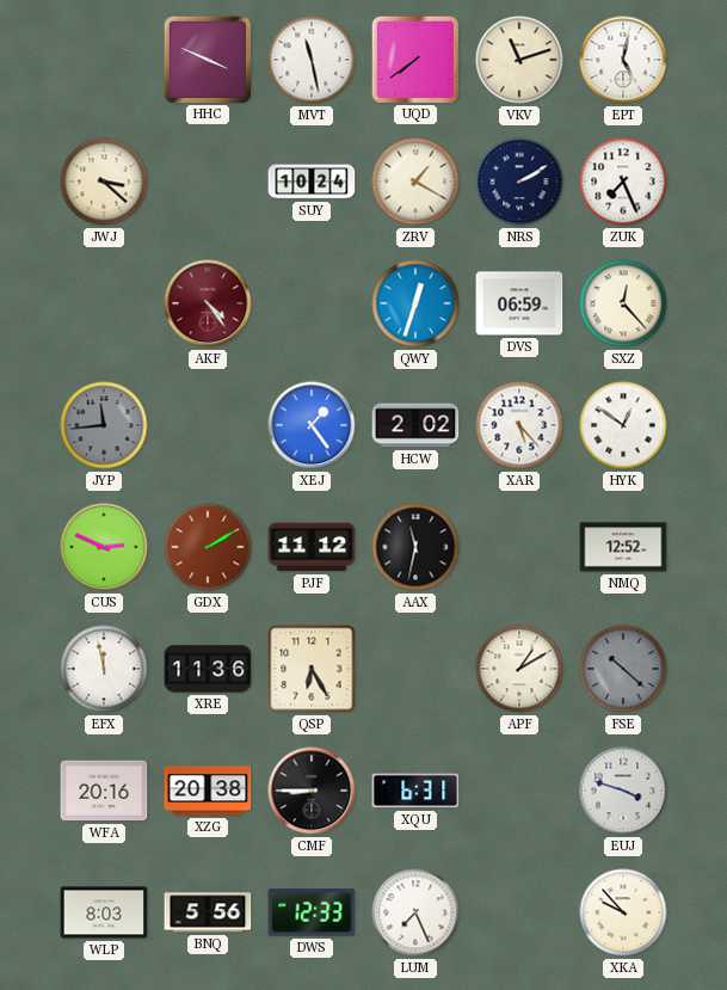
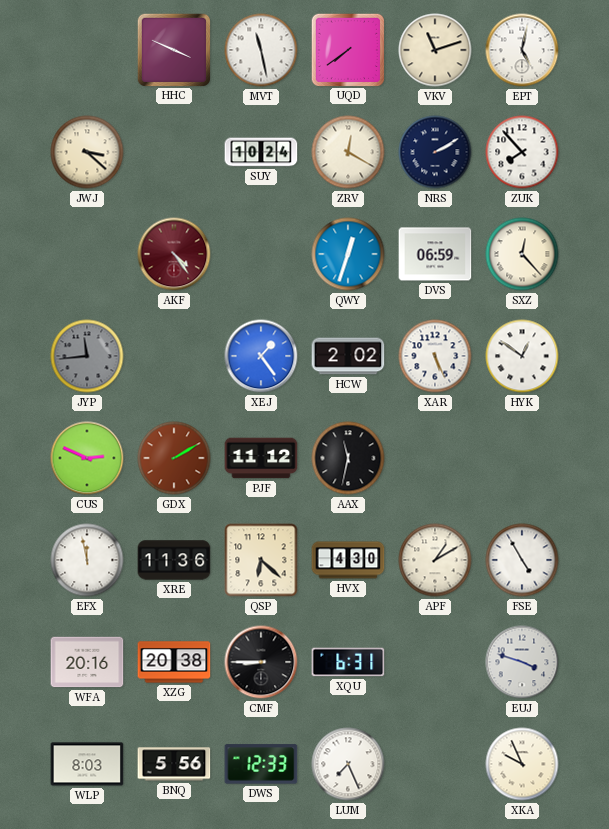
ZRV: 1:20 -> 12:20
ZUK: 7:26 -> 7:53
XAR: 5:23 -> 5:26
NMQ: 12:52 -> none
QSP: 6:25 -> 6:22
HVX: none -> 4:30
FSE: 10:22 -> 4:55
FSE dial: grey -> white
XKA: 9:53 -> 9:56
